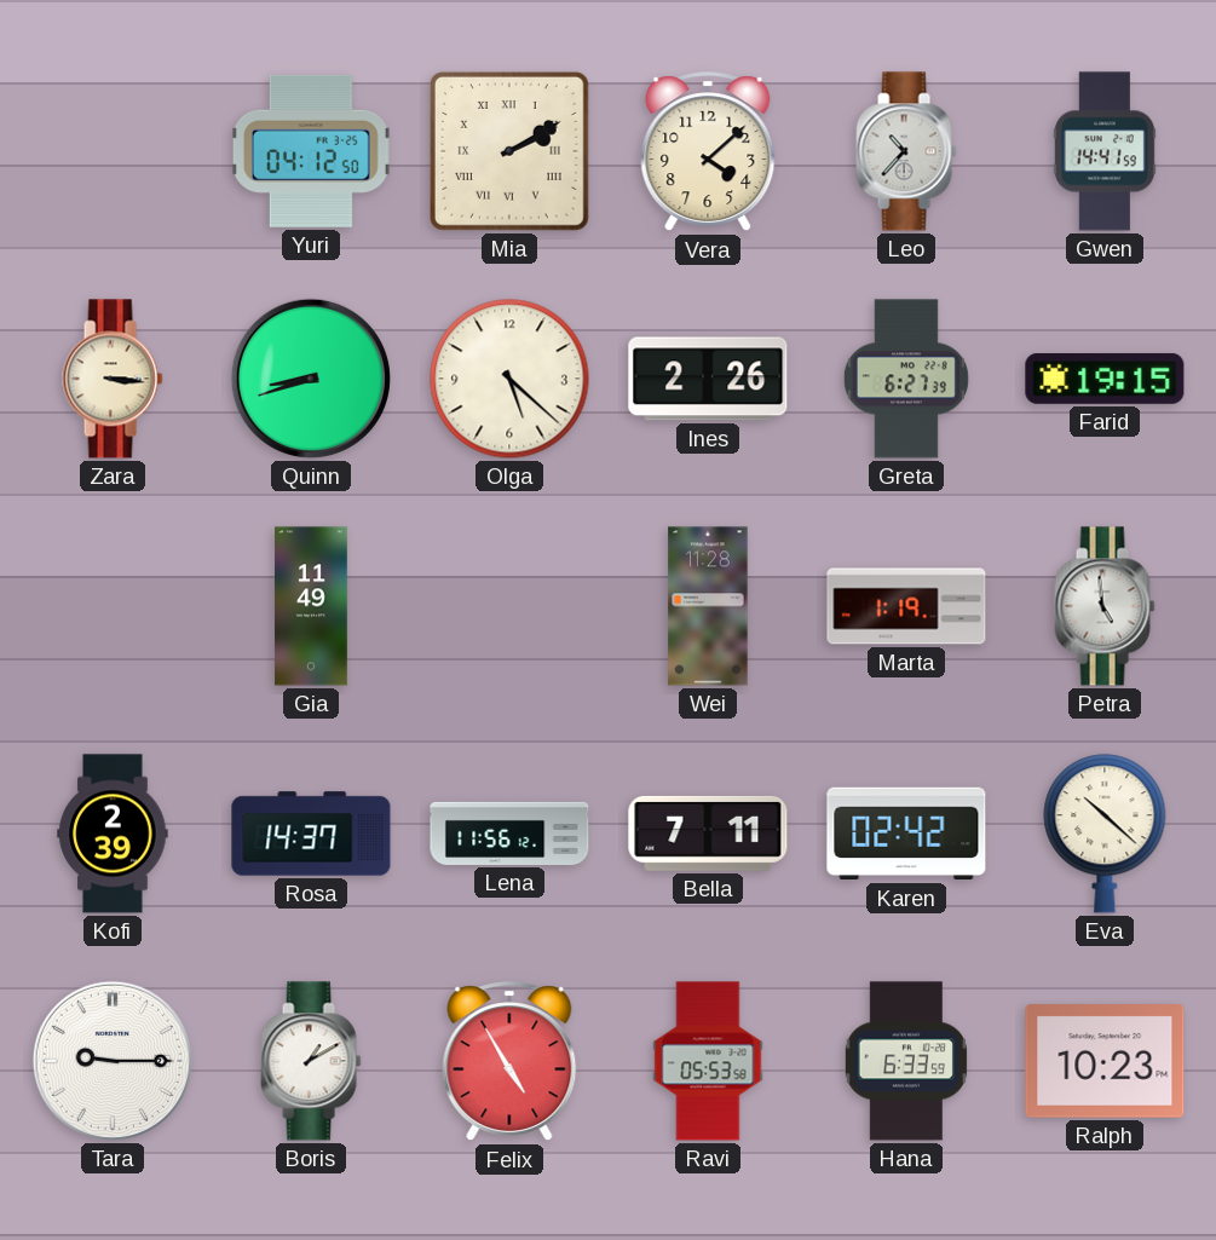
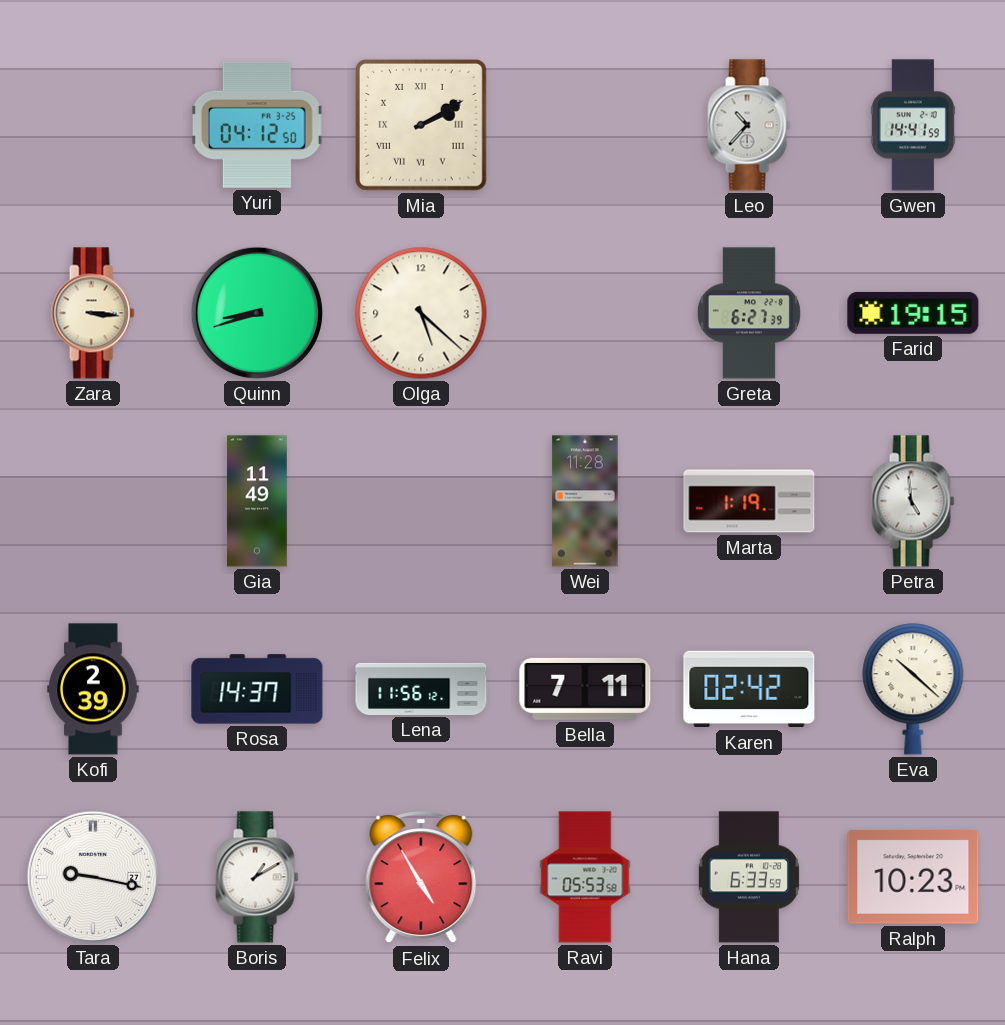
Vera: 4:08 -> none
Ines: 2:26 -> none
Tara: 9:15 -> 9:17
